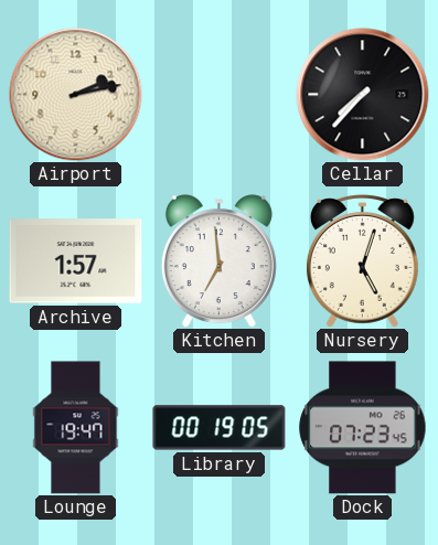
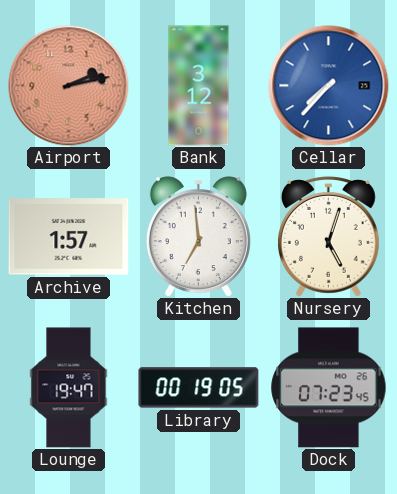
Airport dial: cream -> salmon
Bank: none -> 3:12
Cellar dial: black -> blue
